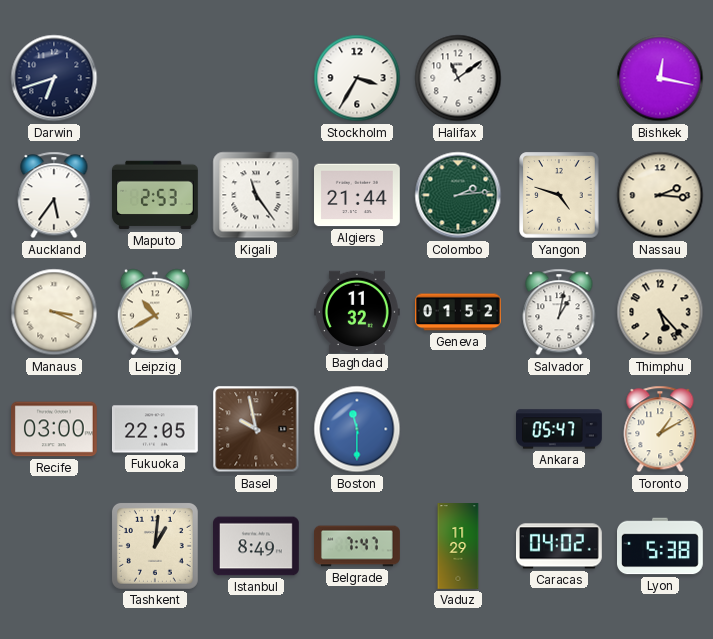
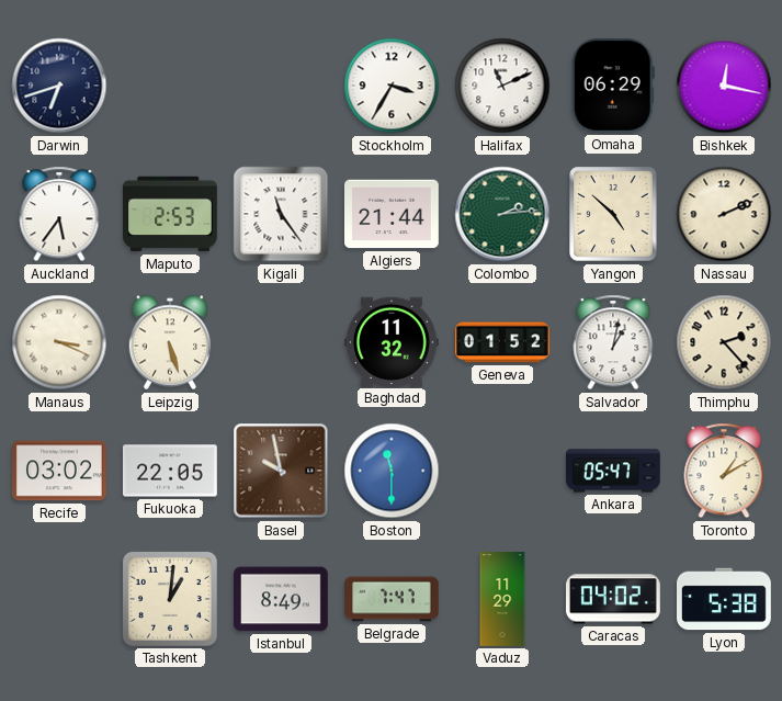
Halifax: 11:09 -> 11:11
Omaha: none -> 06:29
Yangon: 4:48 -> 4:52
Nassau: 2:16 -> 2:11
Leipzig: 10:40 -> 5:27
Thimphu: 5:23 -> 2:23
Recife: 03:00 -> 03:02
